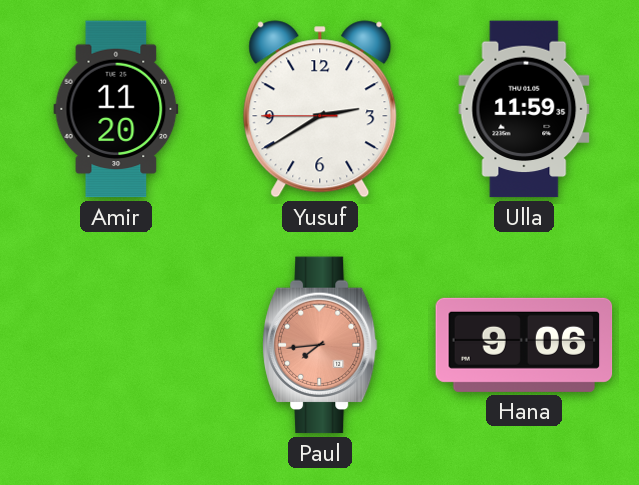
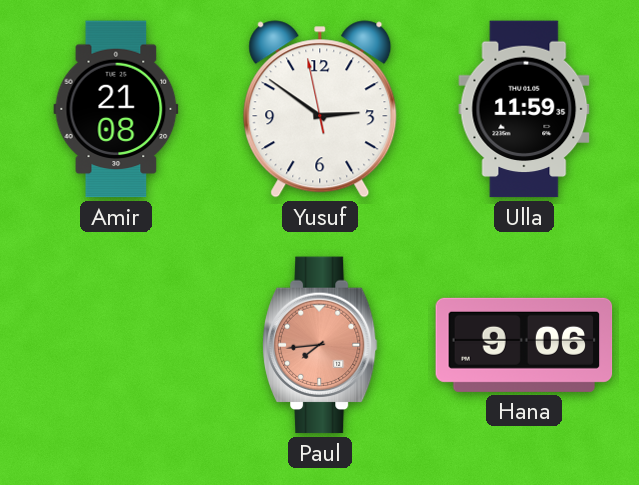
Amir: 11:20 -> 21:08
Yusuf: 2:39 -> 2:50
